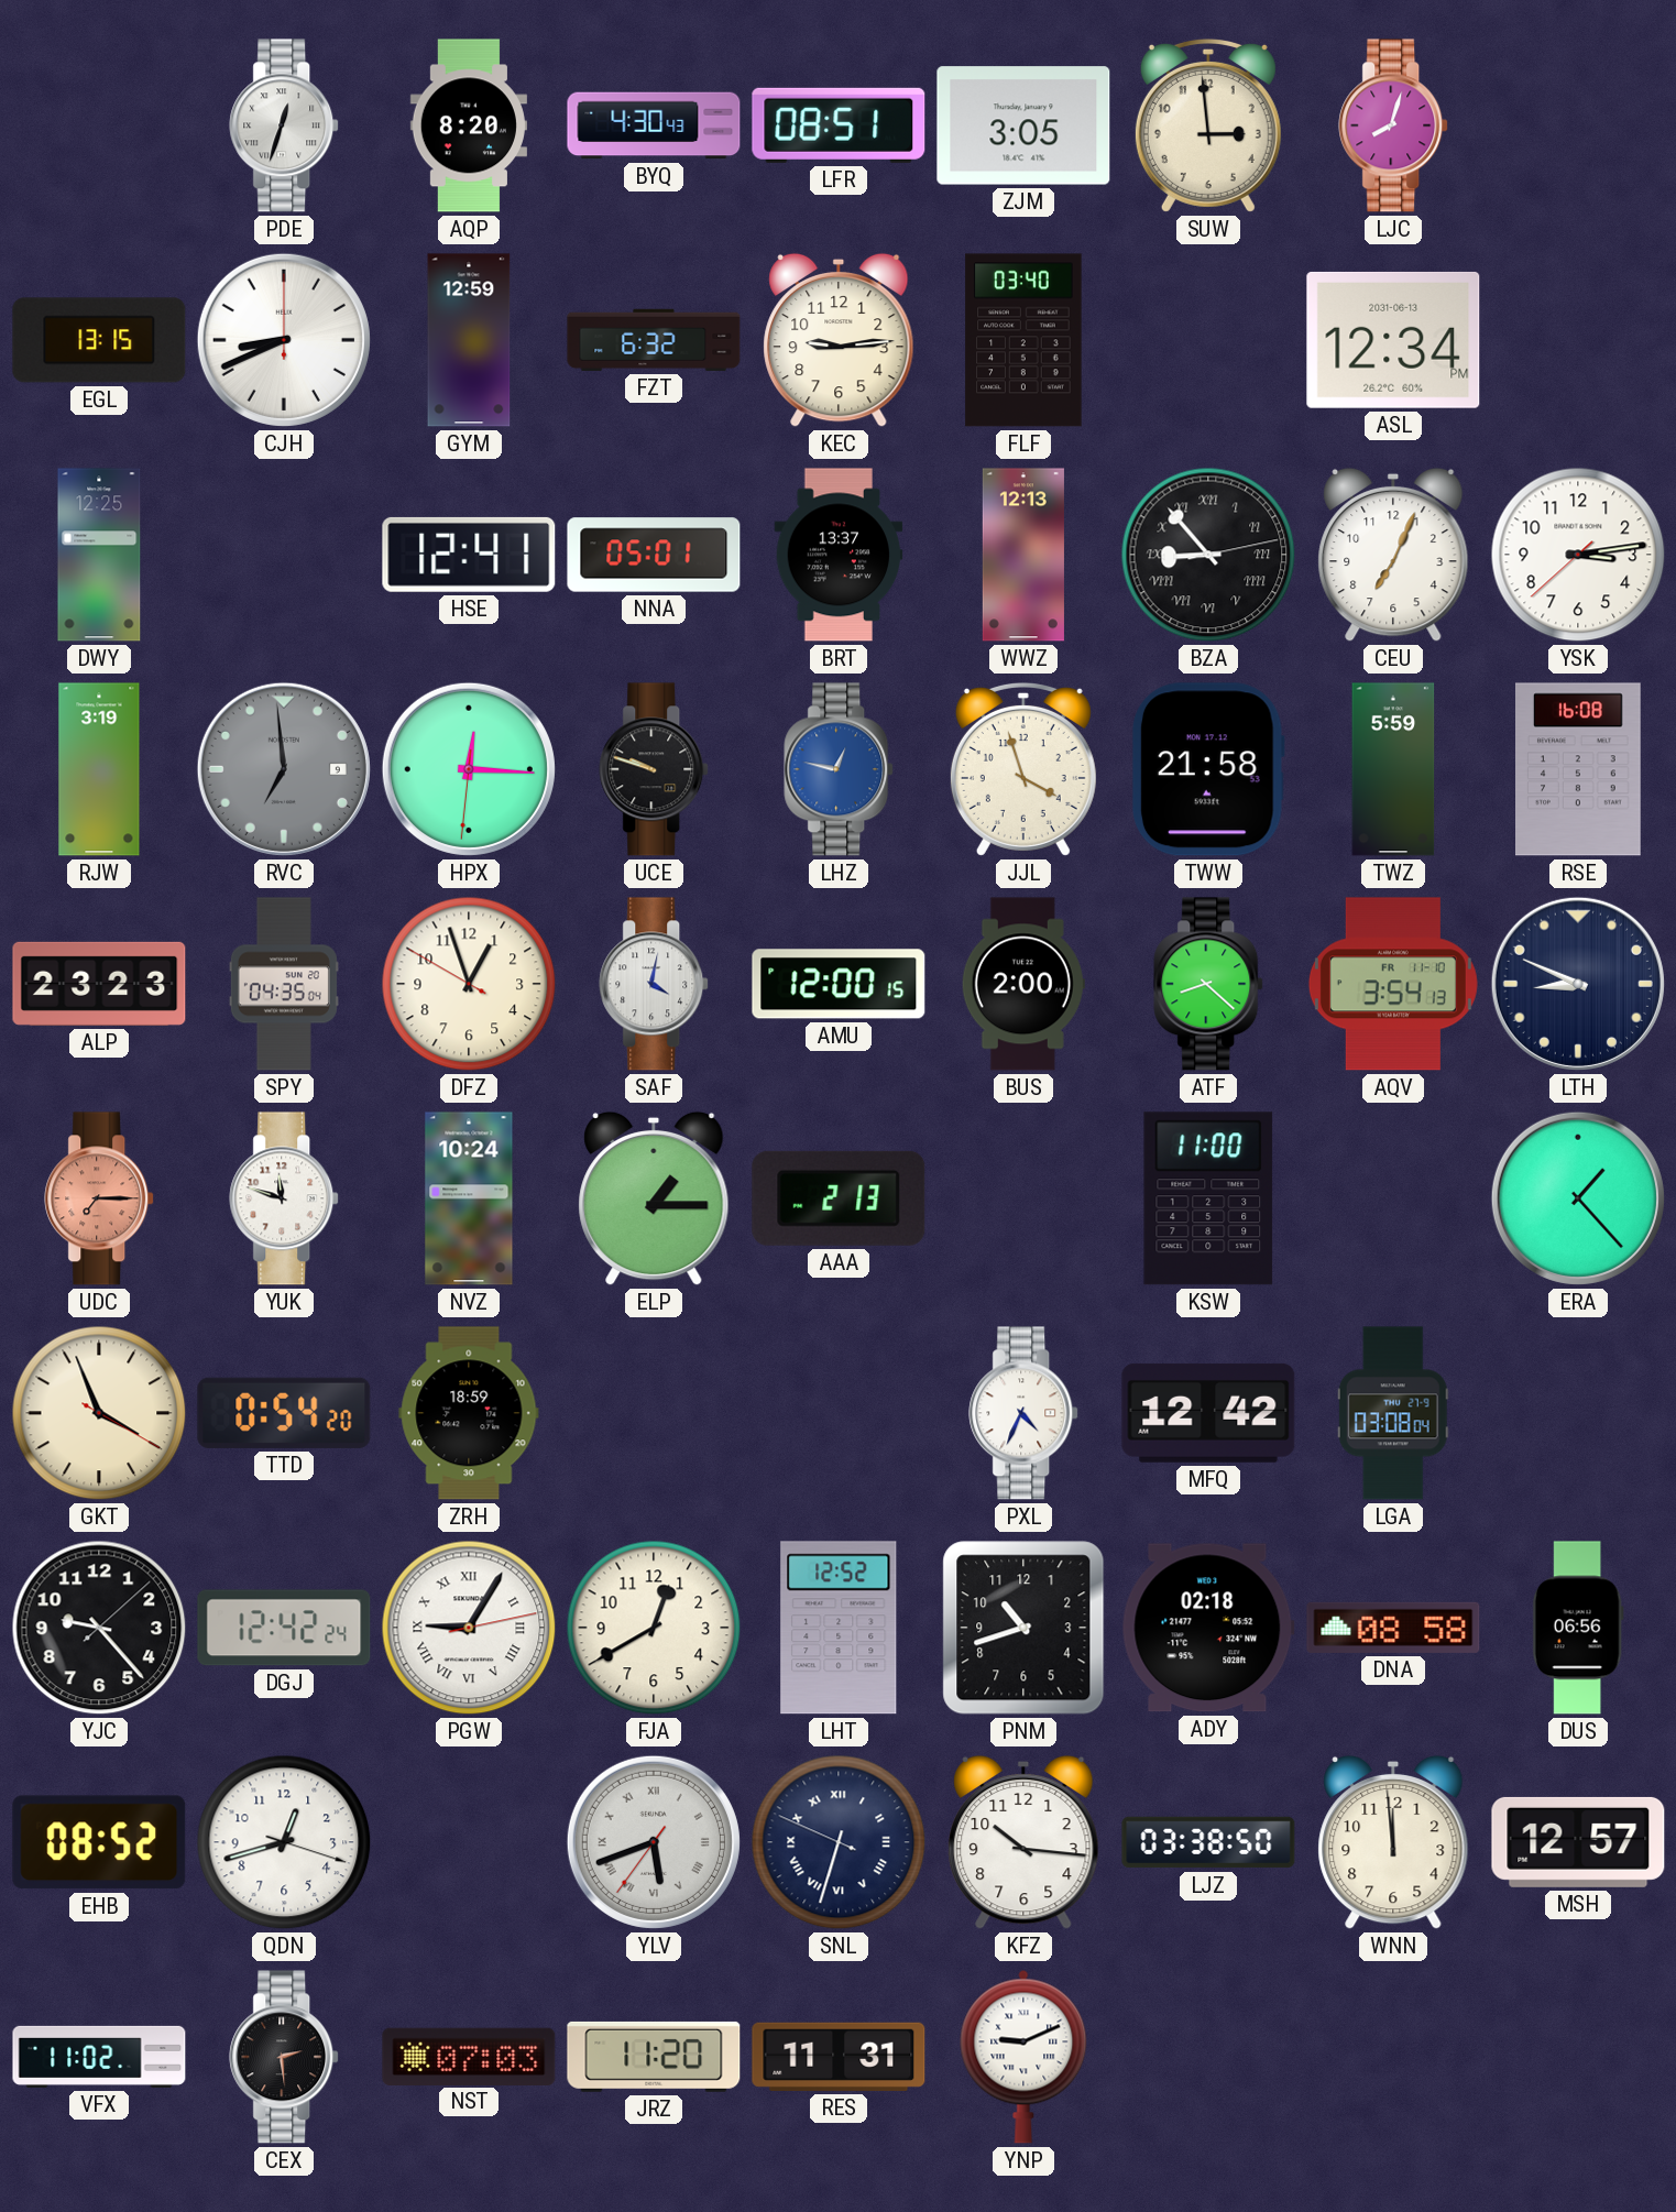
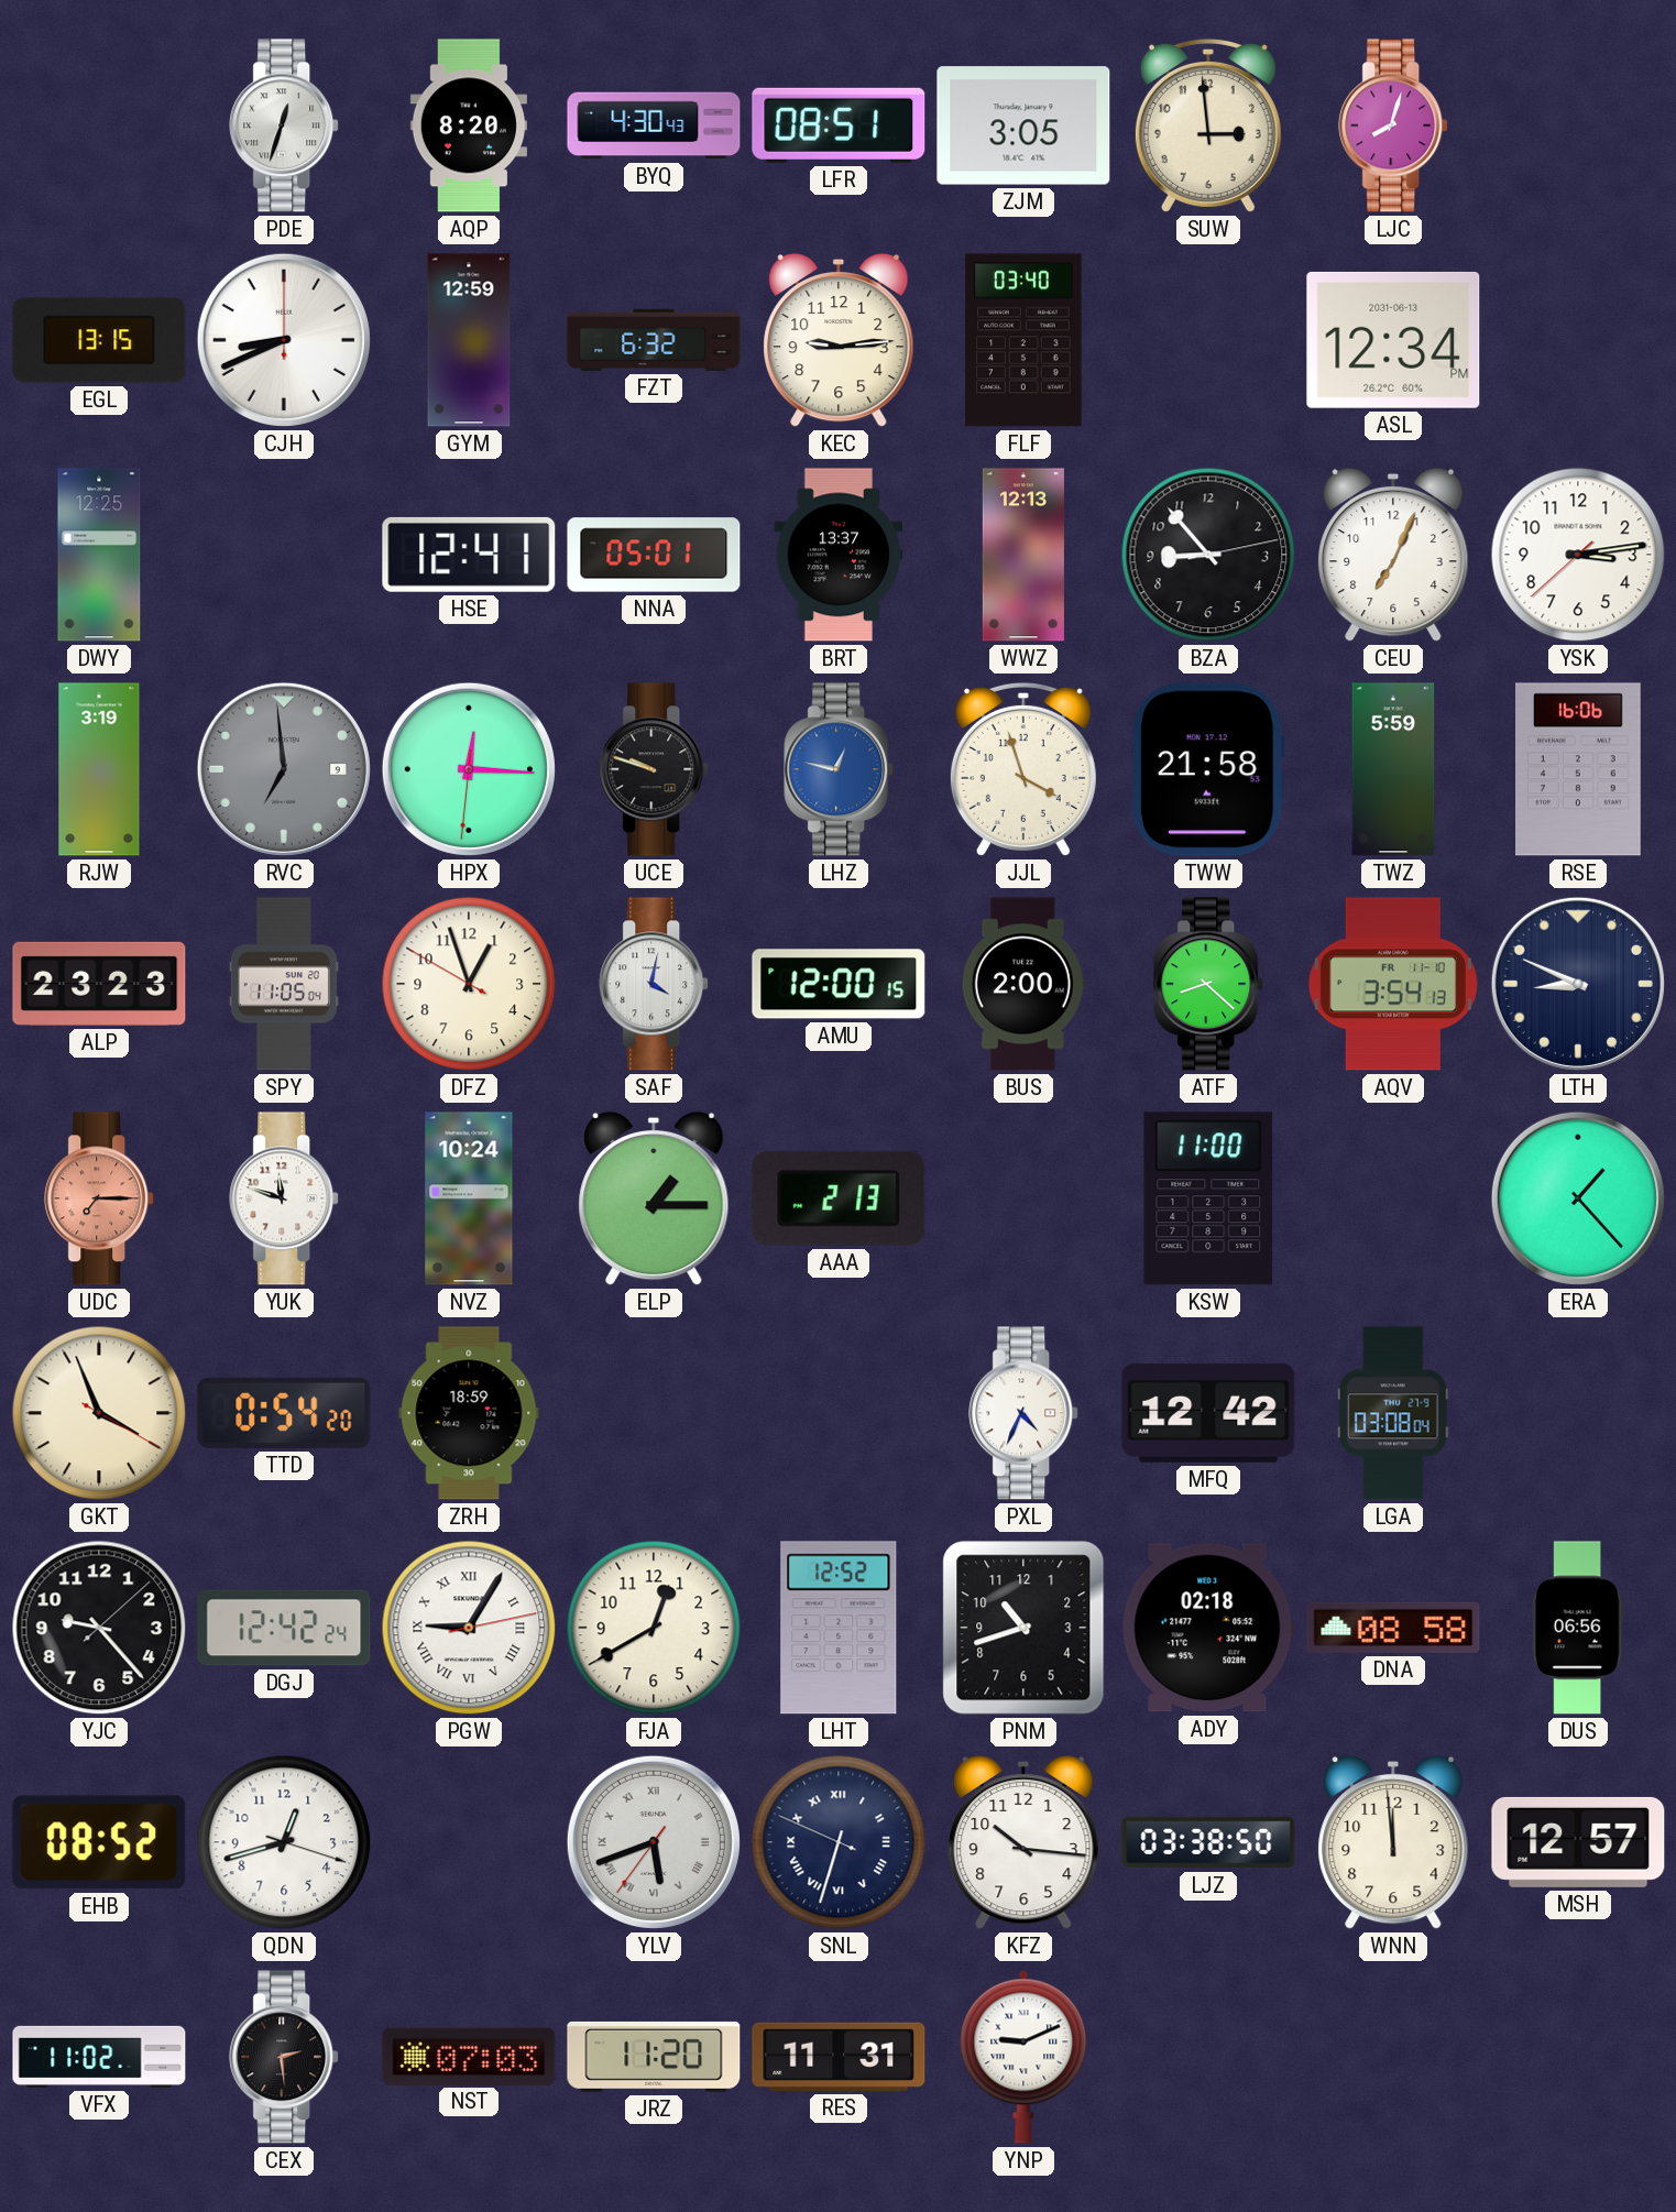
BZA numerals: Roman -> Arabic
RSE: 16:08 -> 16:06
SPY: 04:35 -> 11:05
